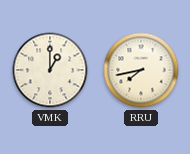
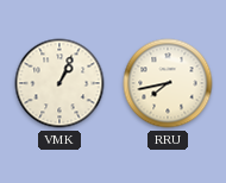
VMK: 1:00 -> 1:04
